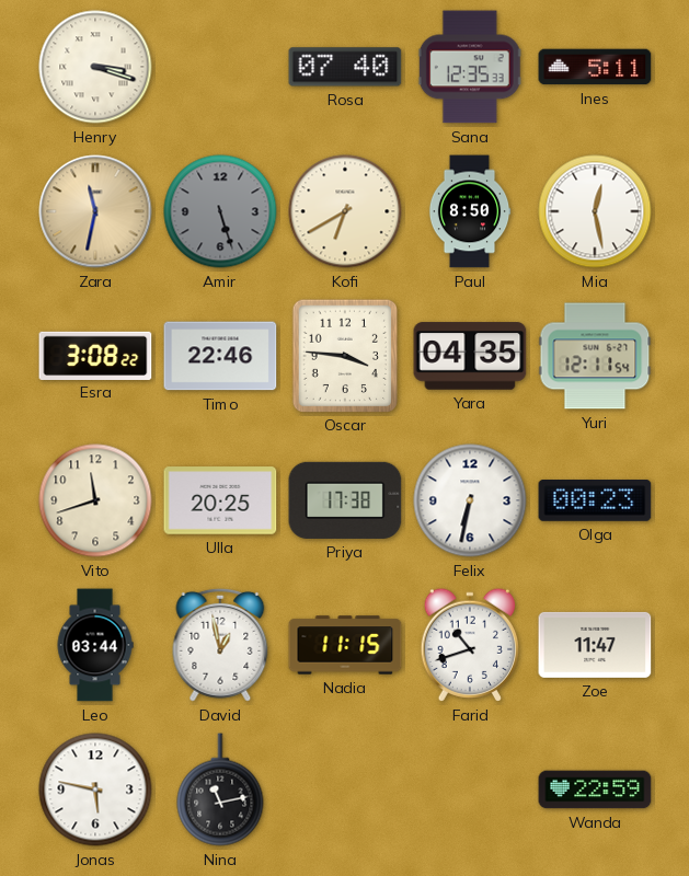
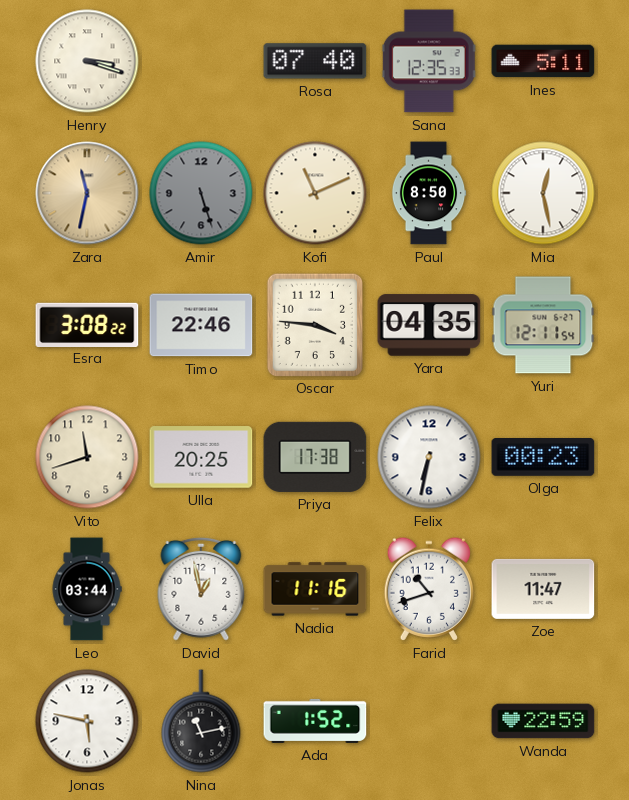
Kofi: 6:40 -> 11:11
Nadia: 11:15 -> 11:16
Ada: none -> 1:52
